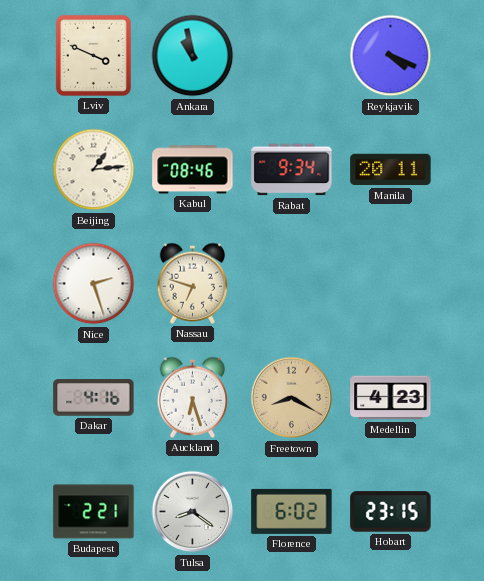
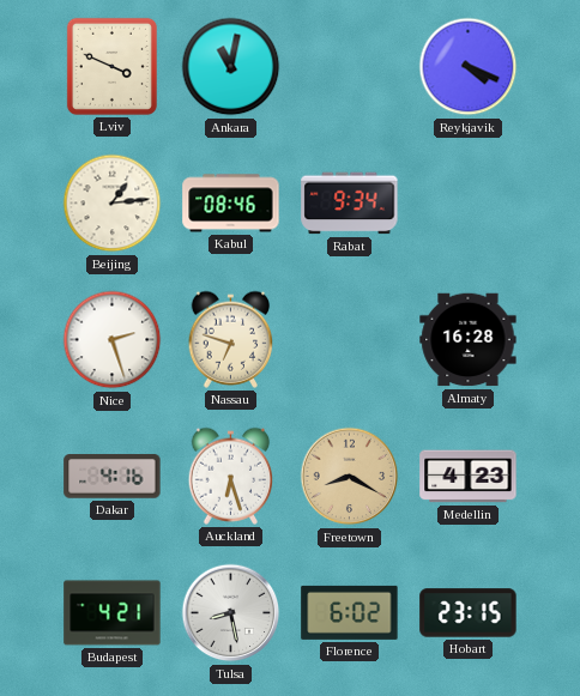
Ankara: 10:58 -> 11:02
Manila: 20:11 -> none
Almaty: none -> 16:28
Budapest: 2:21 -> 4:21
Tulsa: 8:21 -> 8:28
